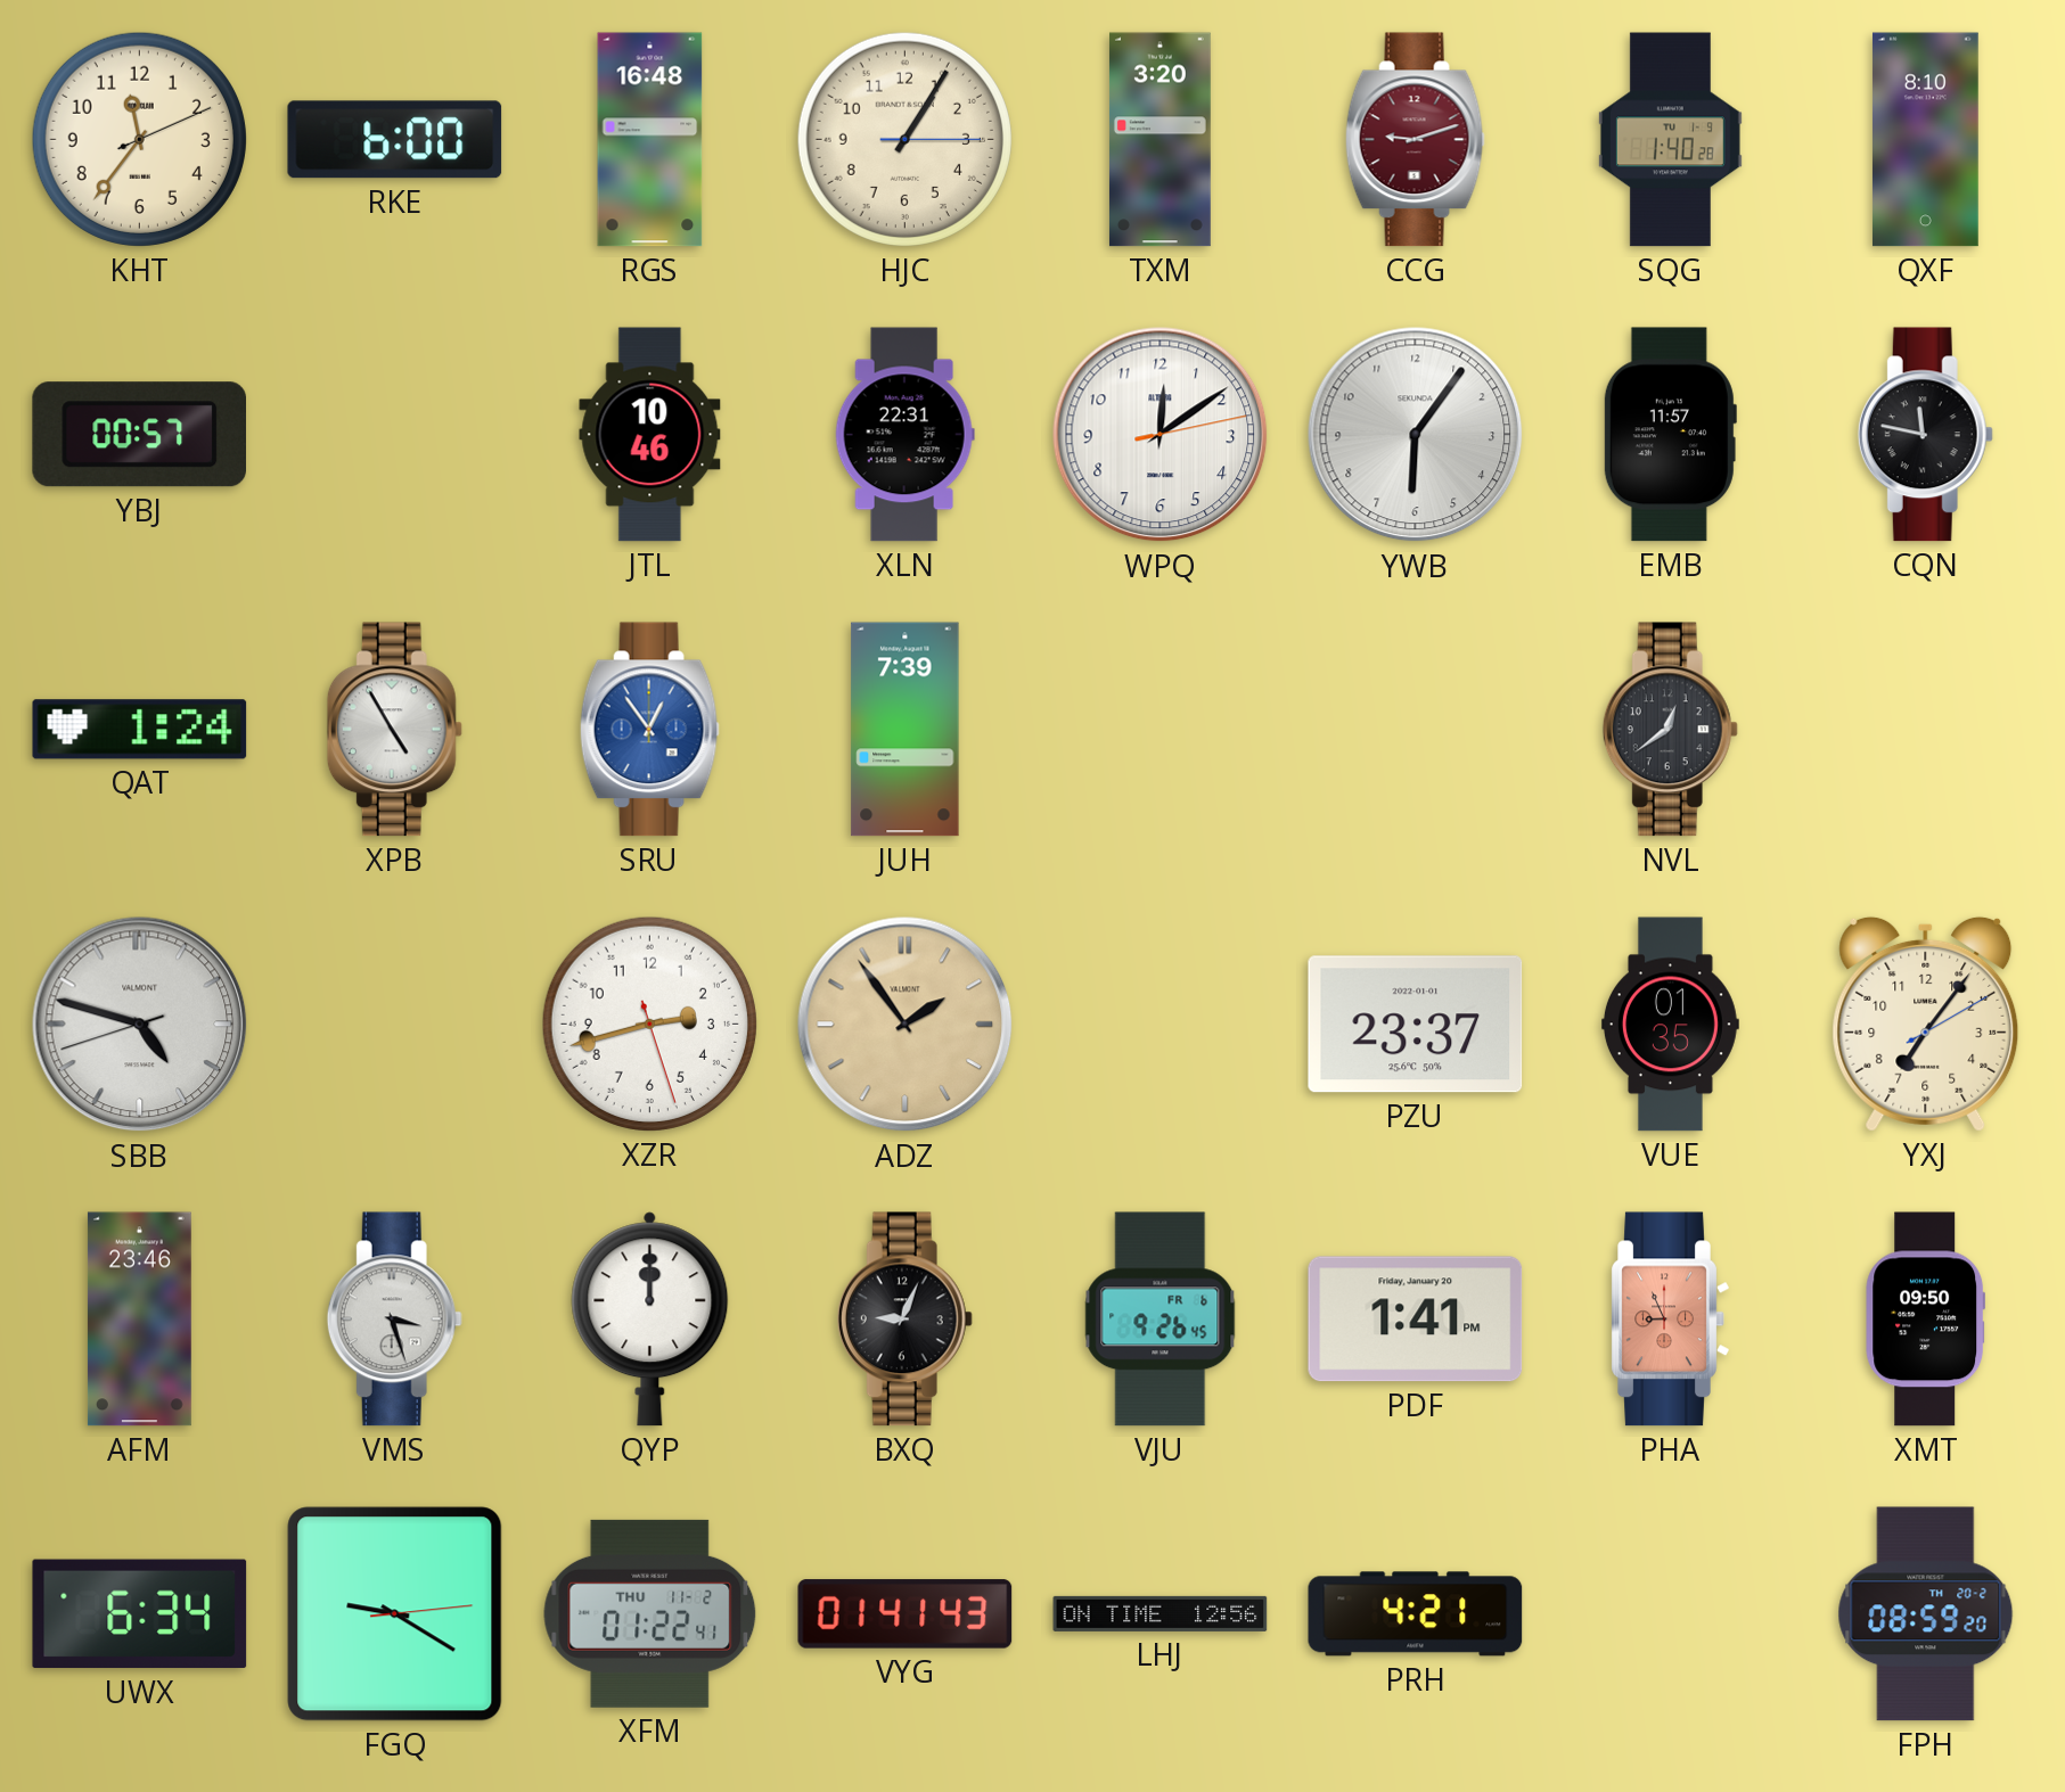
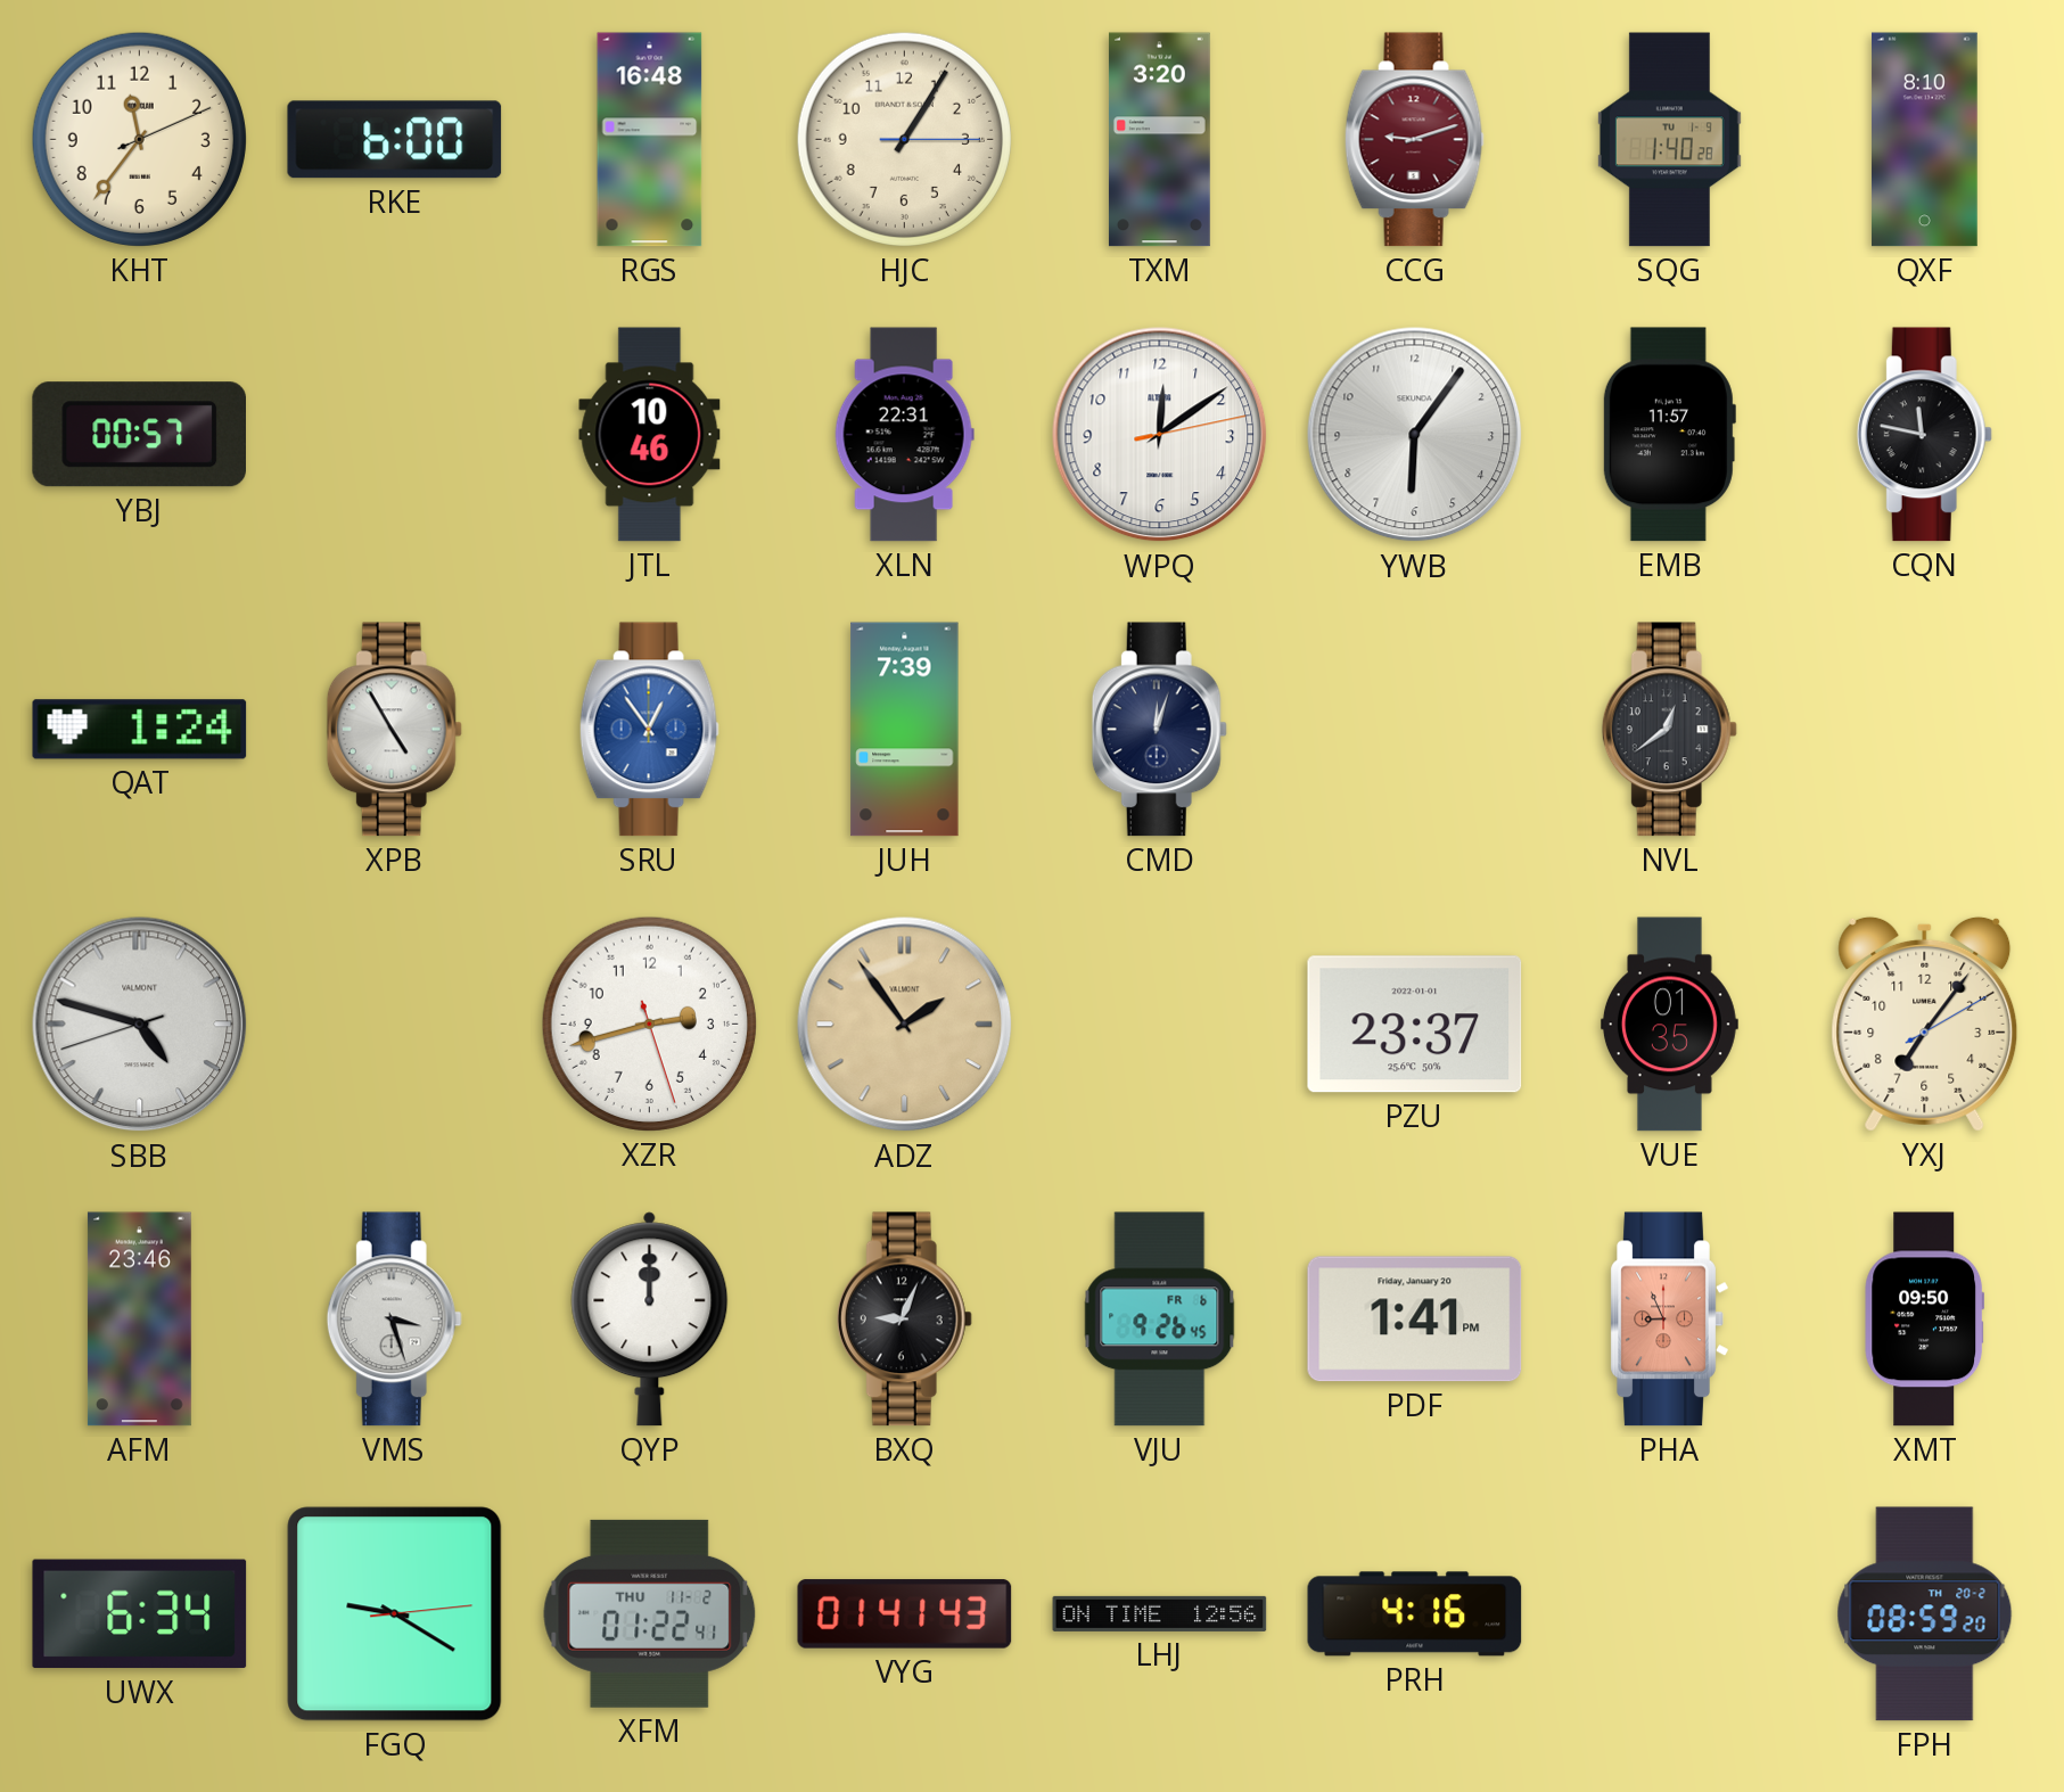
CMD: none -> 12:03
PRH: 4:21 -> 4:16
